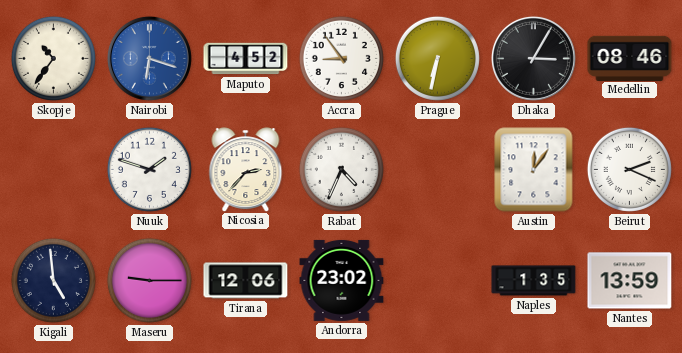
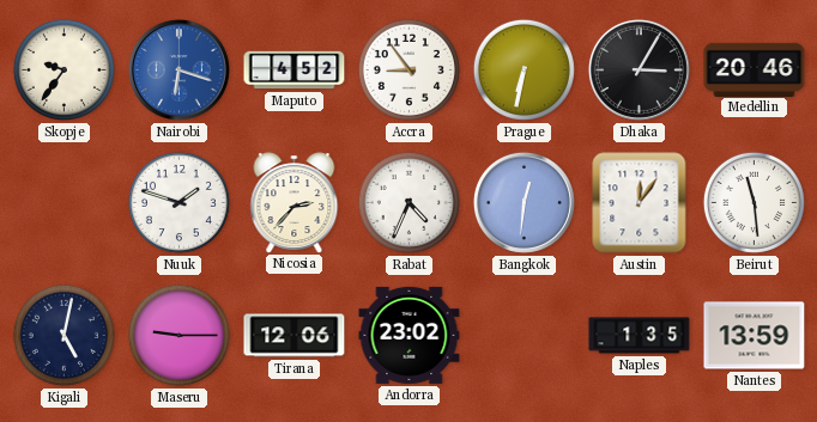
Skopje: 10:36 -> 9:36
Medellin: 08:46 -> 20:46
Bangkok: none -> 12:31
Beirut: 2:19 -> 11:29
Kigali: 4:59 -> 5:02
